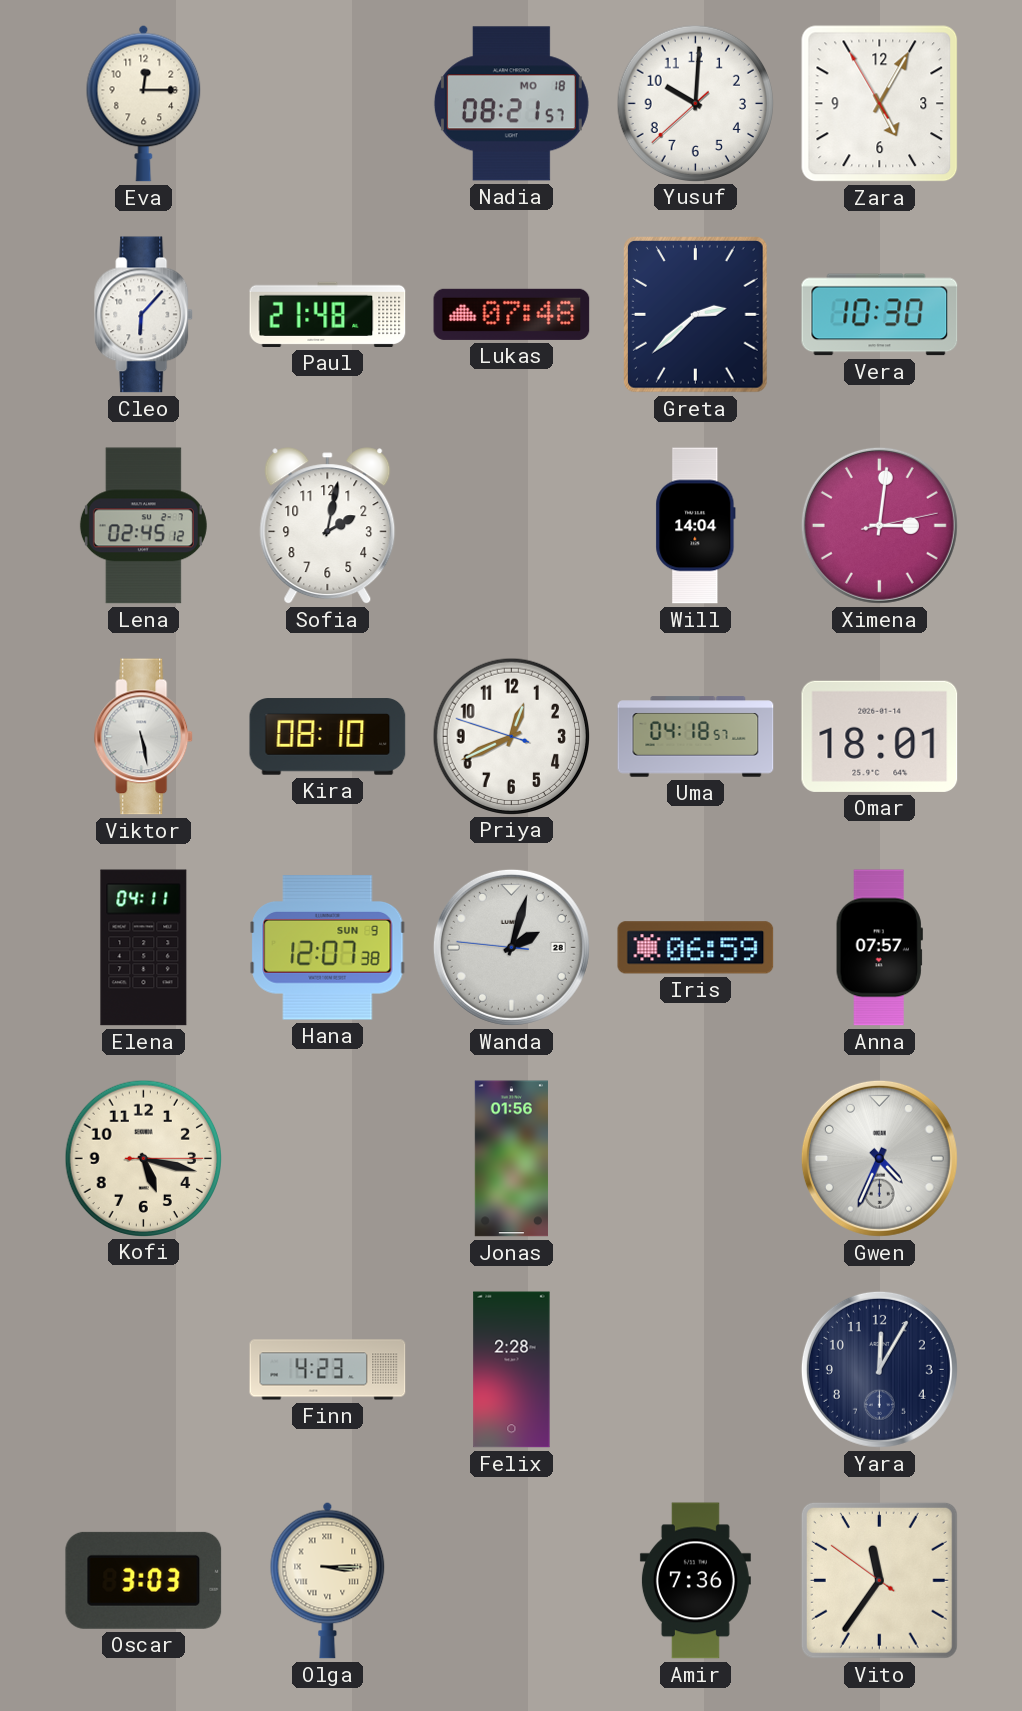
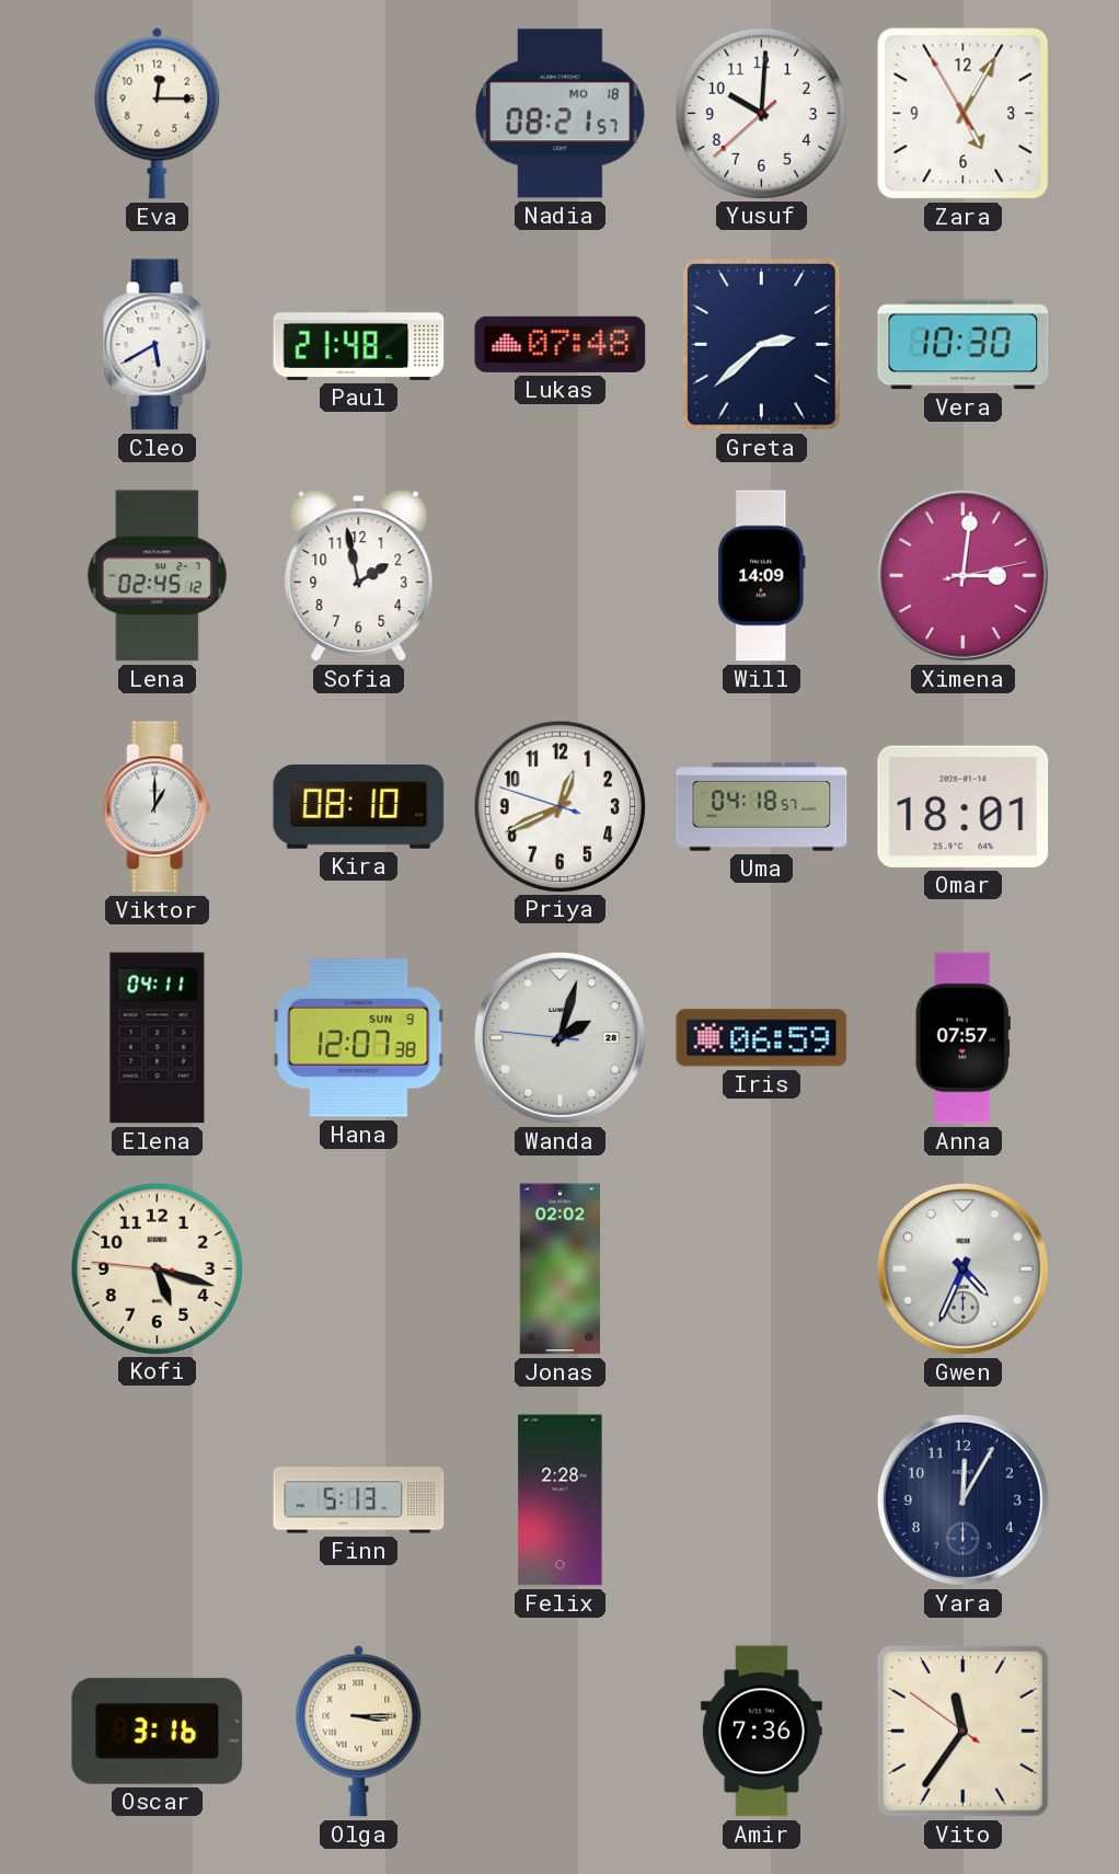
Cleo: 6:07 -> 5:40
Sofia: 2:02 -> 1:58
Will: 14:04 -> 14:09
Viktor: 5:28 -> 1:00
Kofi: 5:17:15 -> 5:17:46
Jonas: 01:56 -> 02:02
Finn: 4:23 -> 5:13
Oscar: 3:03 -> 3:16
